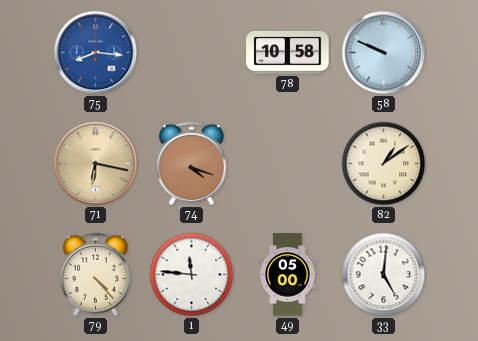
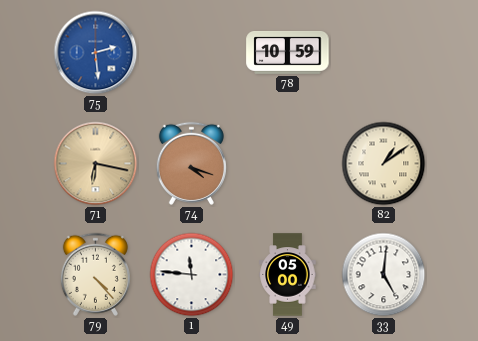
75: 8:16 -> 2:29
78: 10:58 -> 10:59
58: 9:49 -> none
